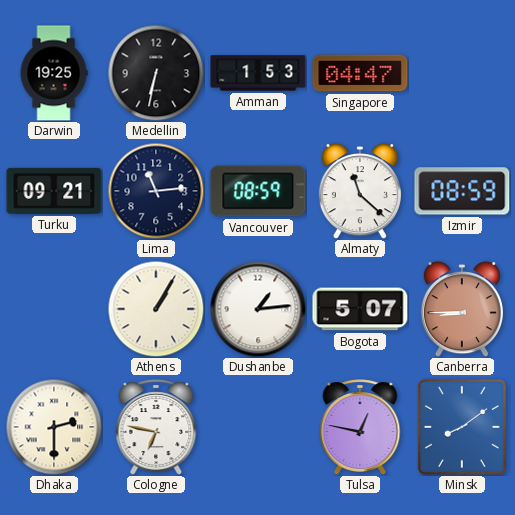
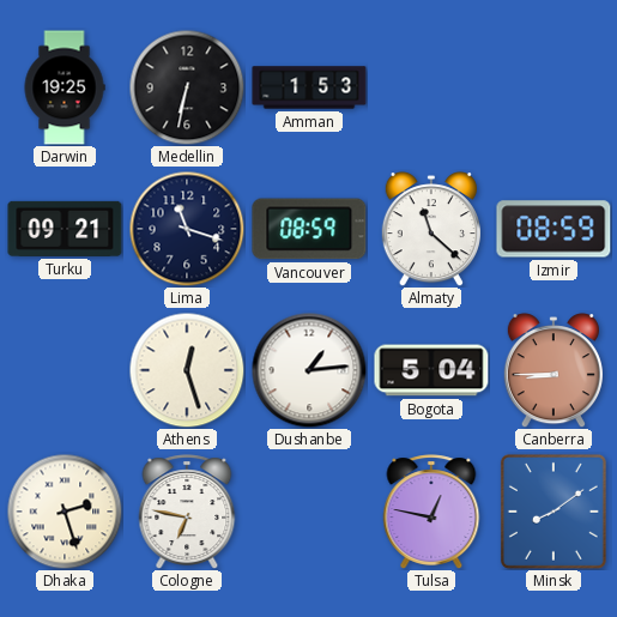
Singapore: 04:47 -> none
Lima: 11:14 -> 11:18
Athens: 1:05 -> 12:27
Bogota: 5:07 -> 5:04
Dhaka: 2:30 -> 2:27
